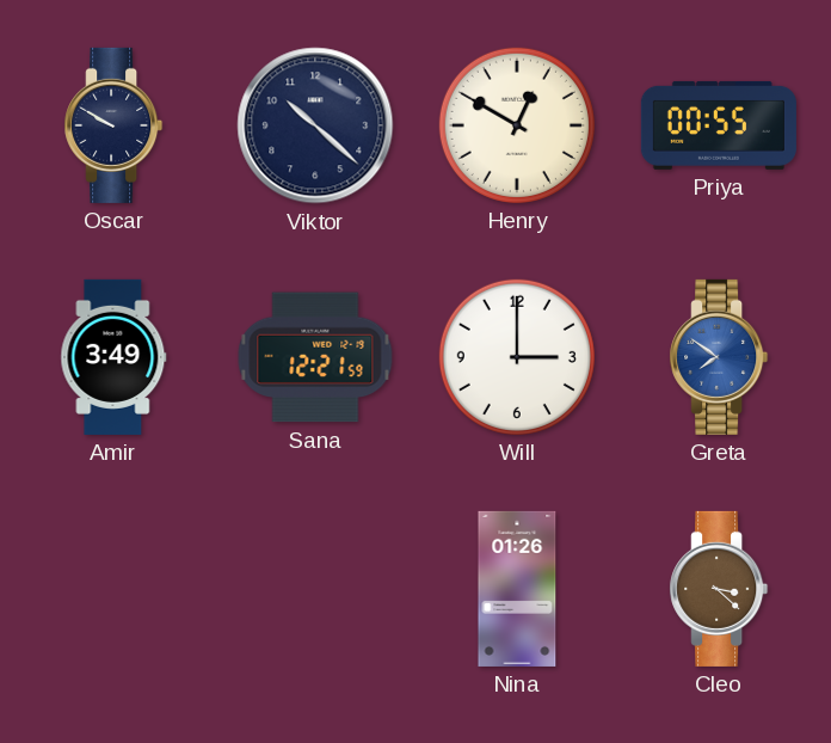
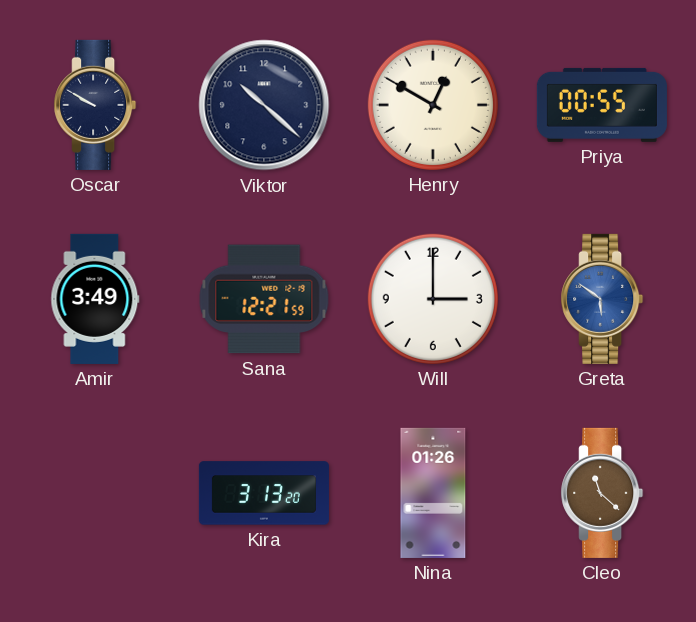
Greta: 7:51 -> 5:51
Kira: none -> 3:13
Cleo: 3:22 -> 11:22
